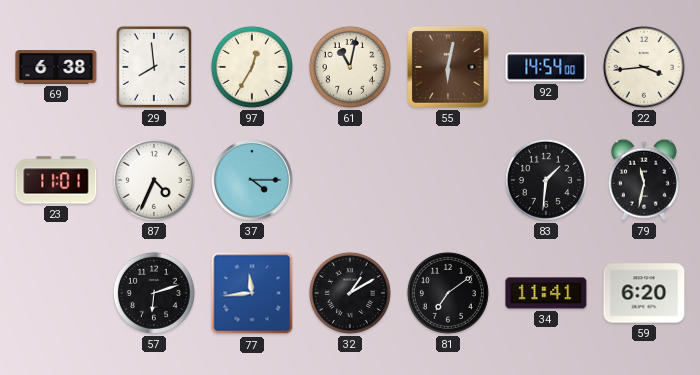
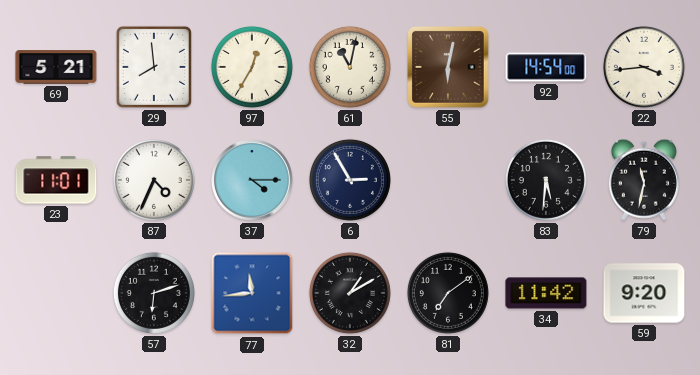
69: 6:38 -> 5:21
6: none -> 2:55
83: 1:31 -> 5:31
34: 11:41 -> 11:42
59: 6:20 -> 9:20
